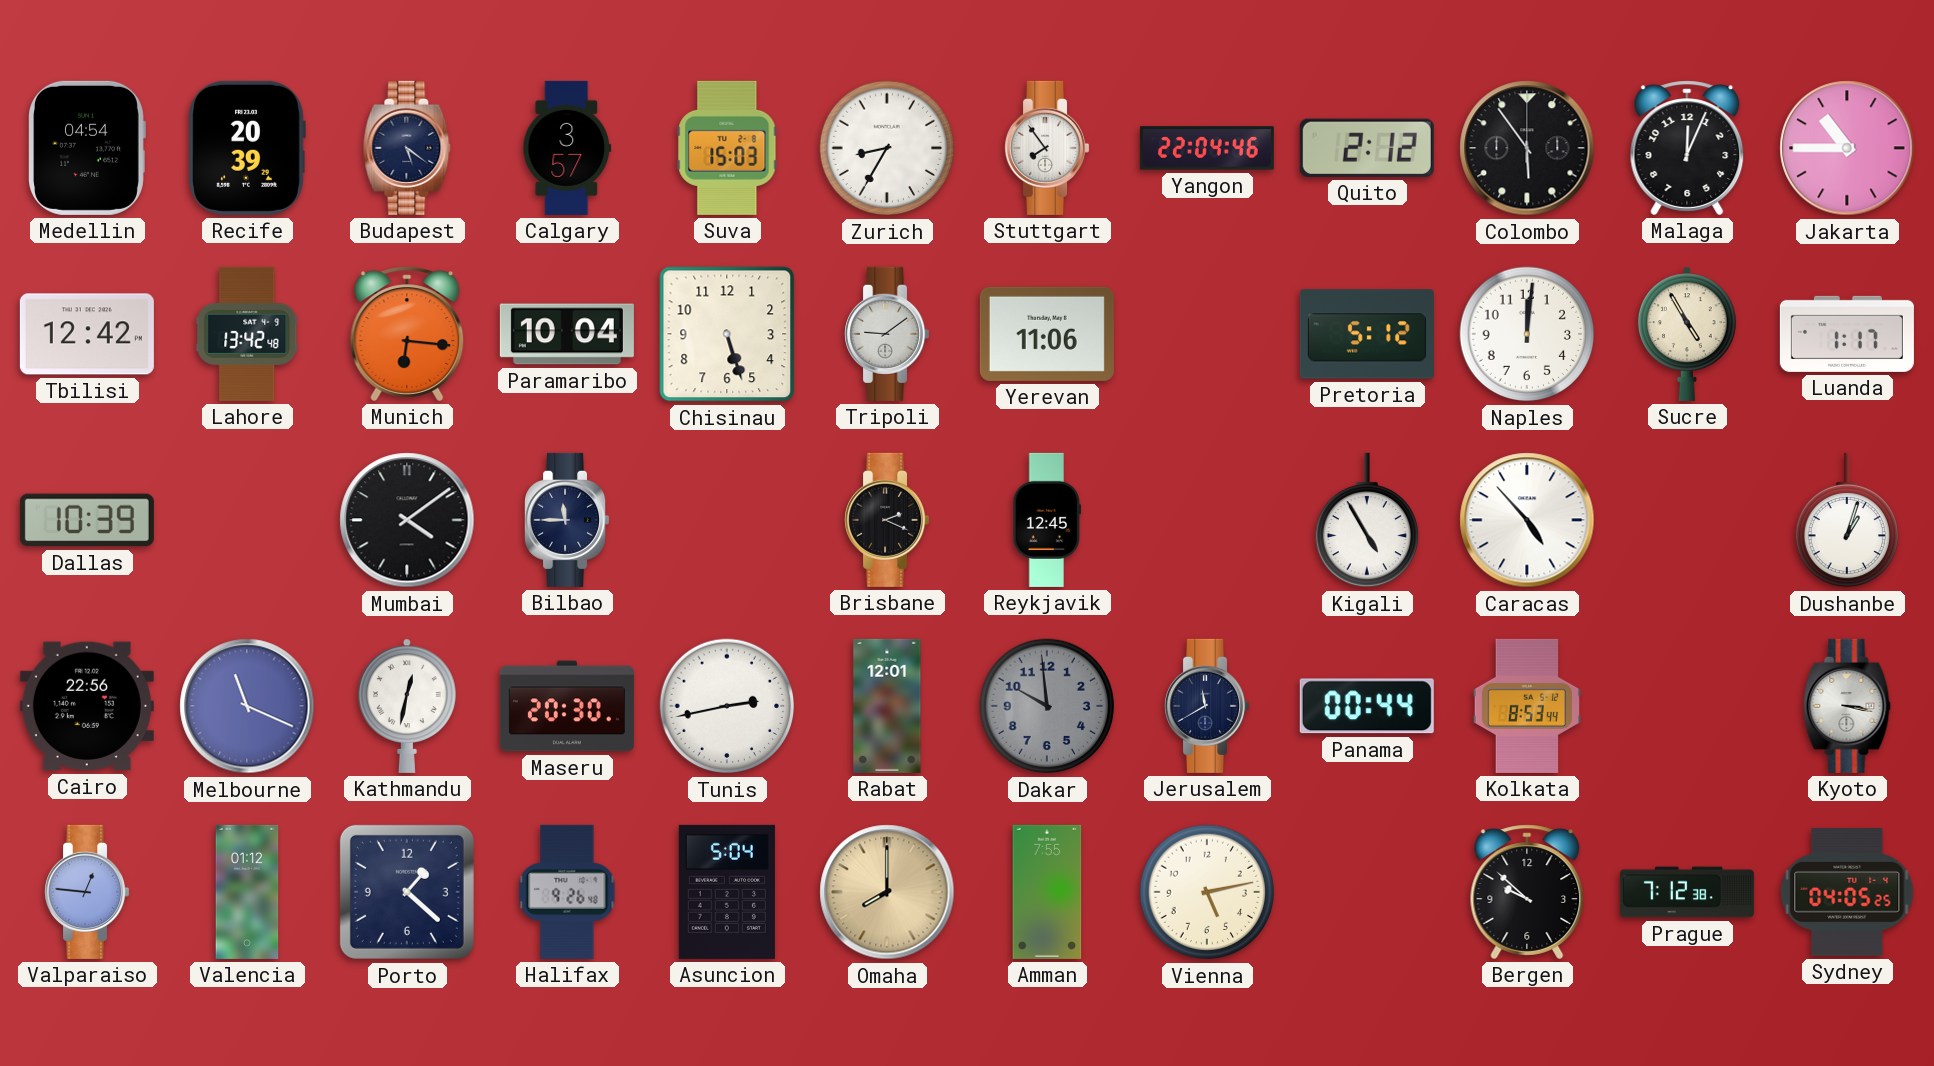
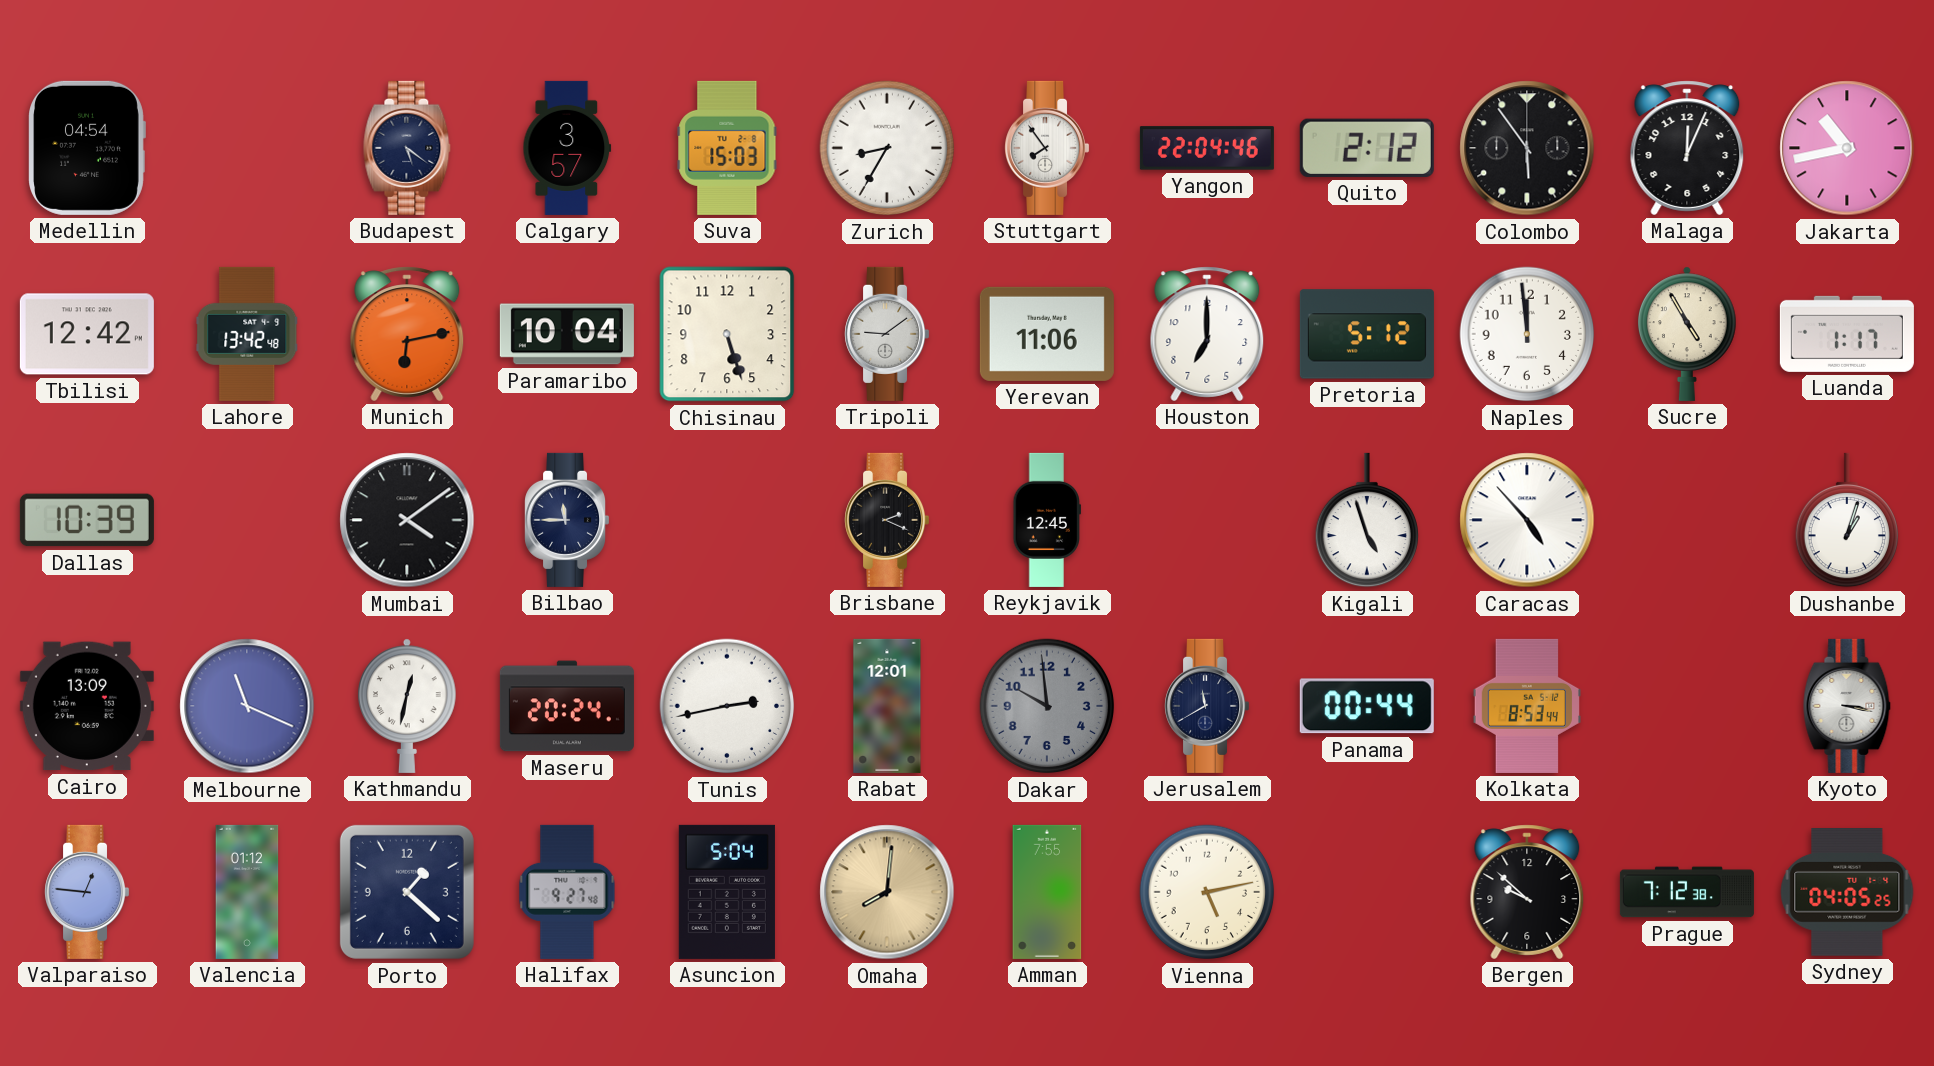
Recife: 20:39 -> none
Jakarta: 10:45 -> 10:43
Munich: 6:16 -> 6:13
Houston: none -> 7:00
Naples: 12:01 -> 11:59
Kigali: 4:55 -> 4:57
Cairo: 22:56 -> 13:09
Maseru: 20:30 -> 20:24
Halifax: 9:26 -> 9:27
Omaha: 8:00 -> 8:01
